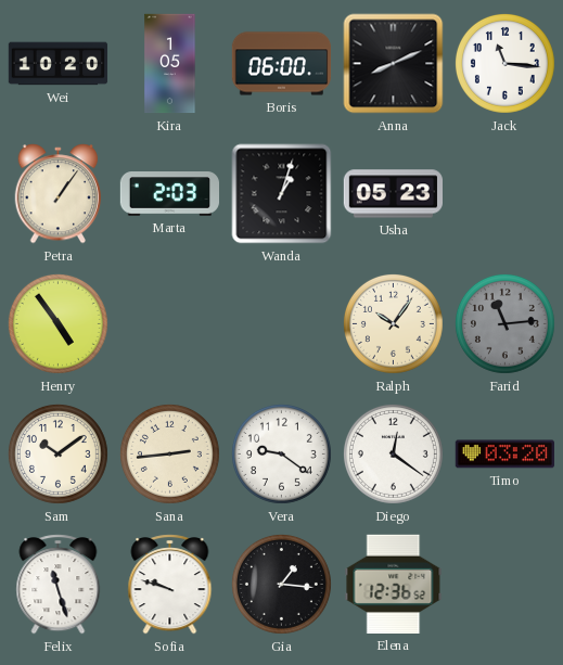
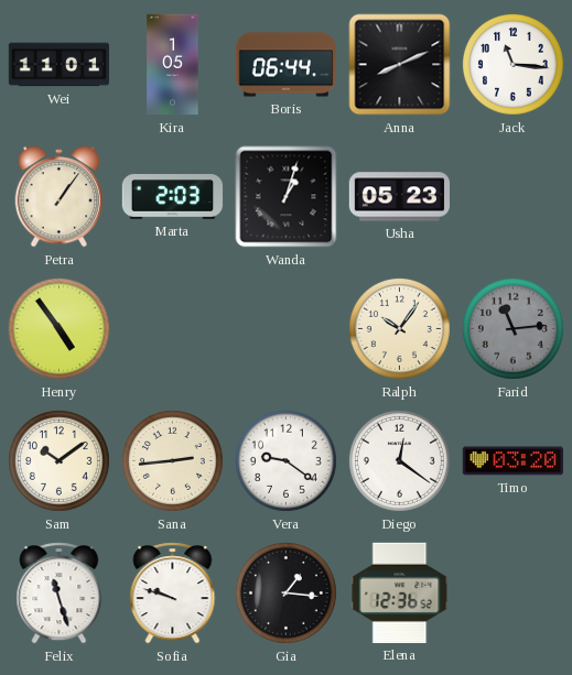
Wei: 10:20 -> 11:01
Boris: 06:00 -> 06:44
